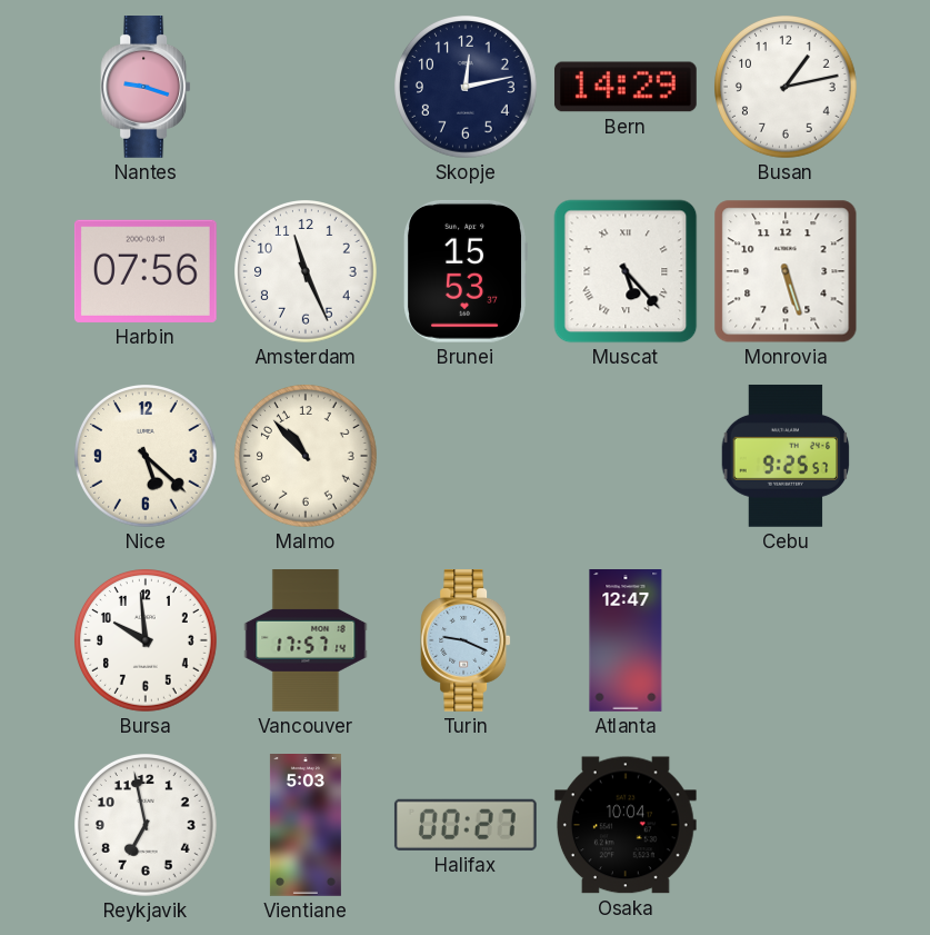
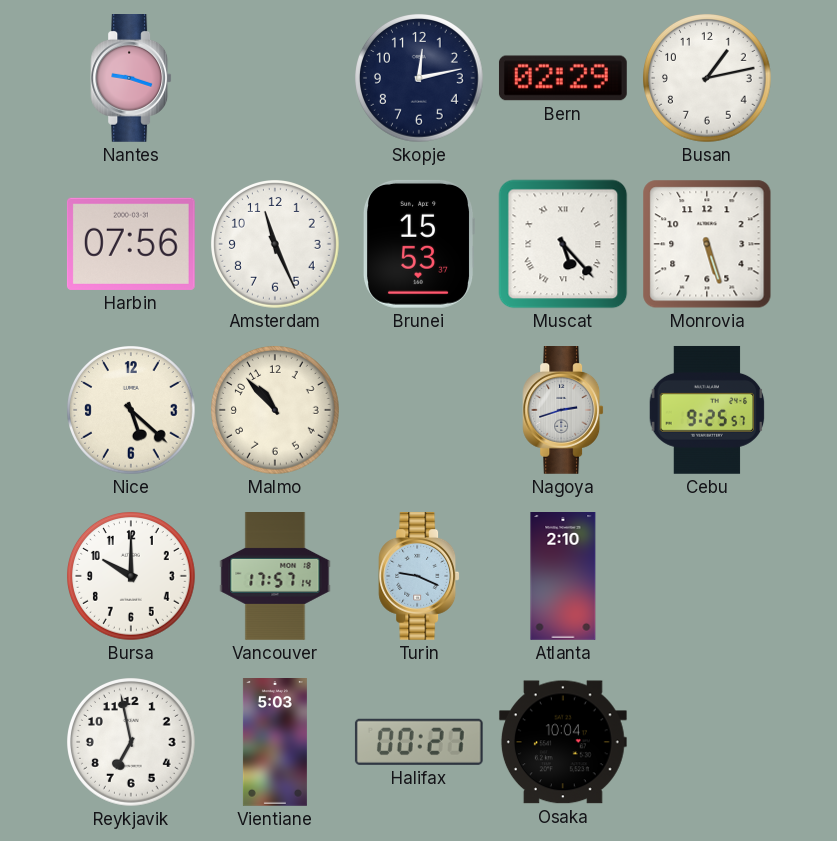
Bern: 14:29 -> 02:29
Nagoya: none -> 2:42
Bursa: 9:59 -> 10:00
Atlanta: 12:47 -> 2:10
